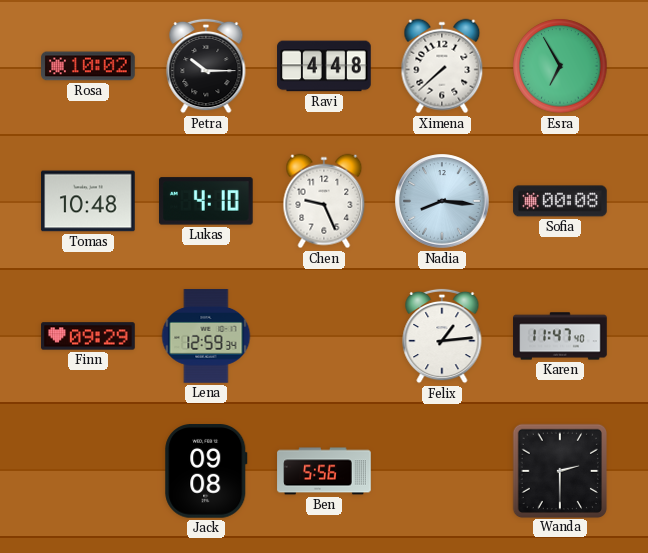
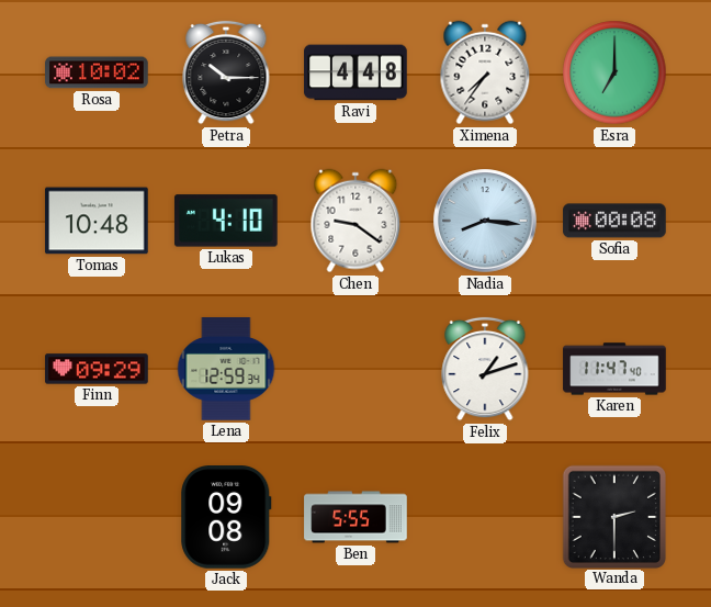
Ximena: 7:38 -> 7:36
Esra: 6:55 -> 7:00
Chen: 9:26 -> 9:21
Felix: 1:14 -> 1:12
Ben: 5:56 -> 5:55
